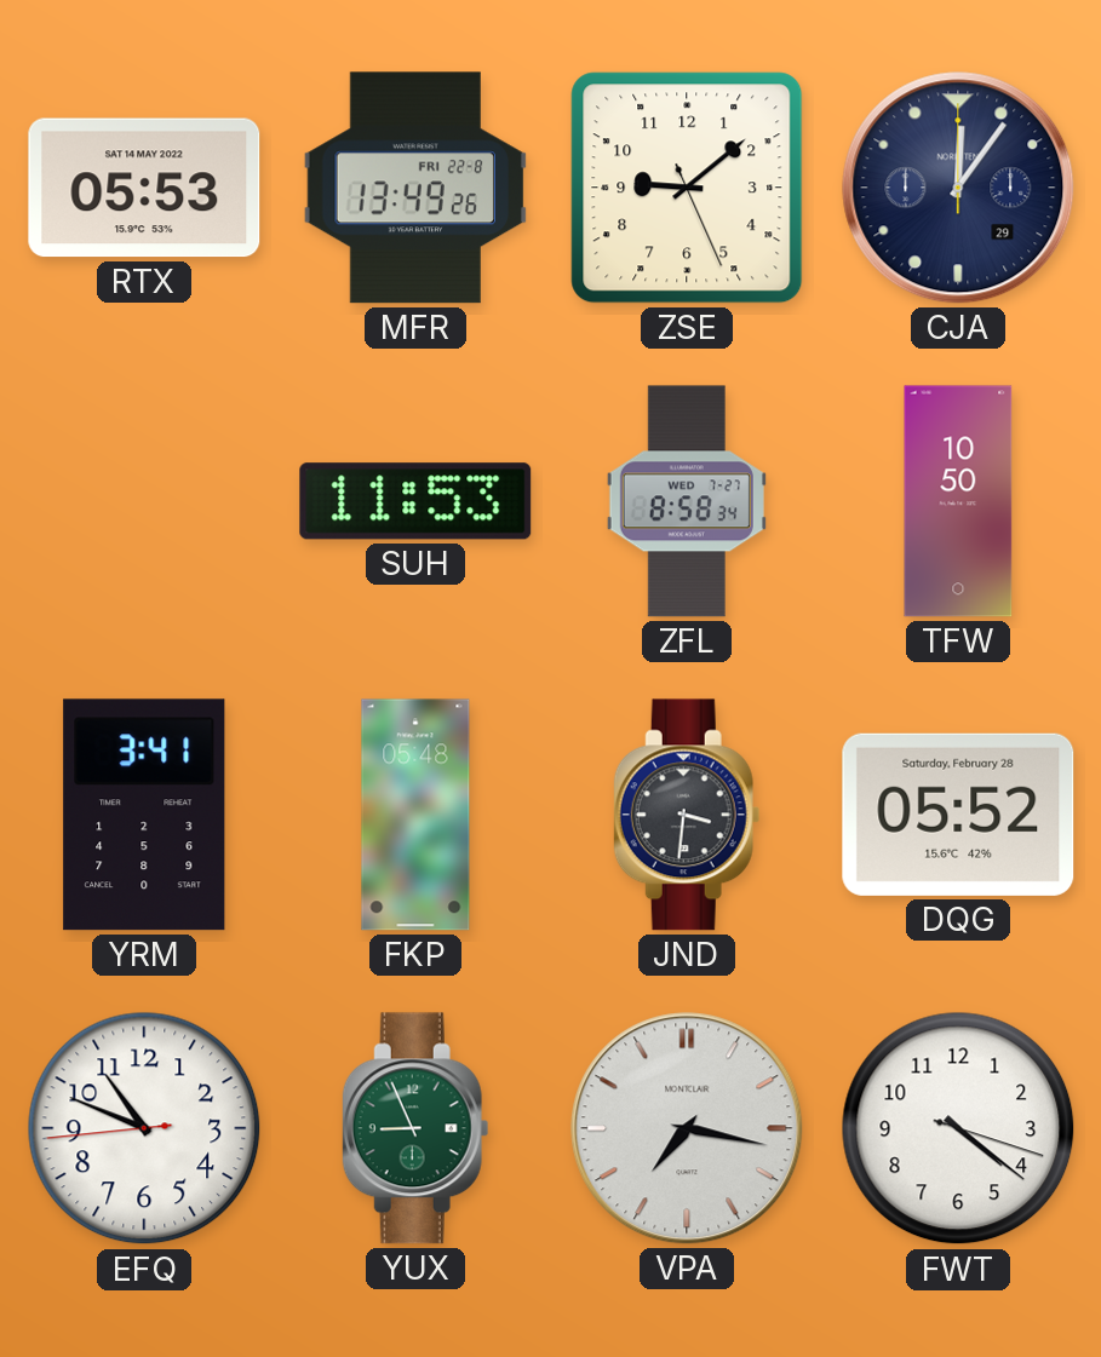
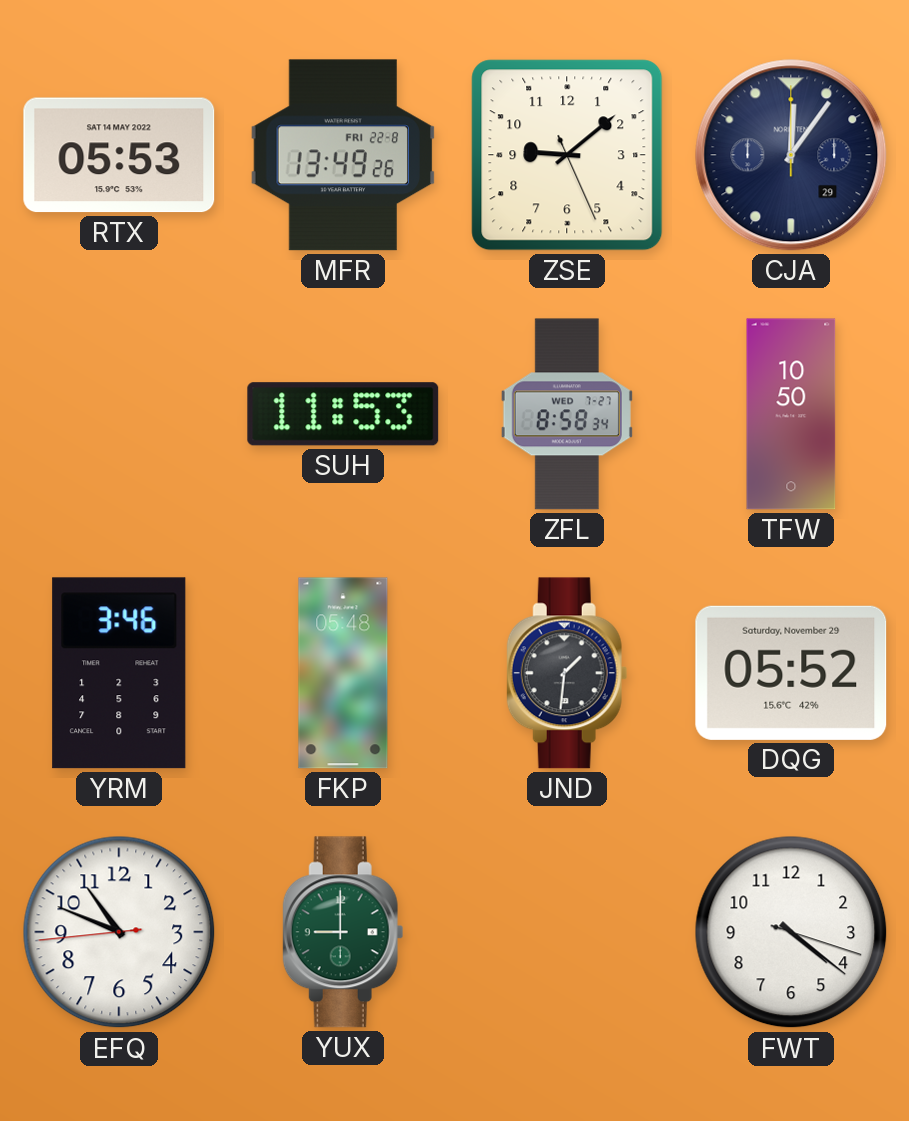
YRM: 3:41 -> 3:46
JND: 3:31 -> 1:31
DQG date: Saturday, February 28 -> Saturday, November 29
YUX: 8:56 -> 9:00
VPA: 7:17 -> none
